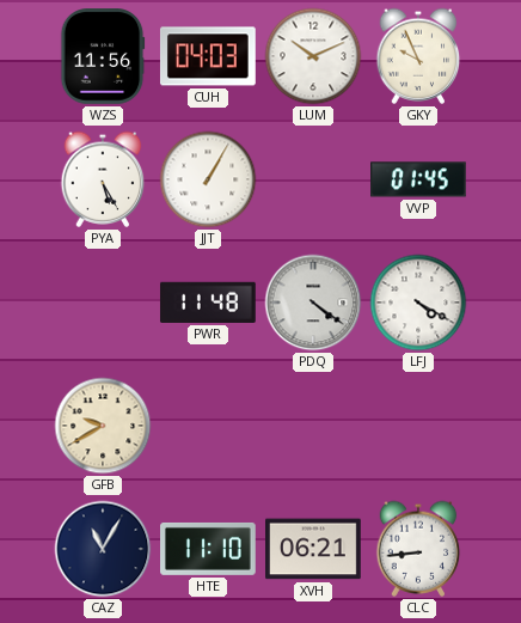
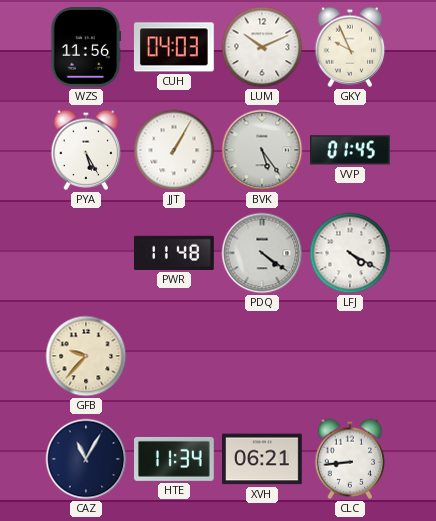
BVK: none -> 5:24
GFB: 9:40 -> 9:37
HTE: 11:10 -> 11:34
